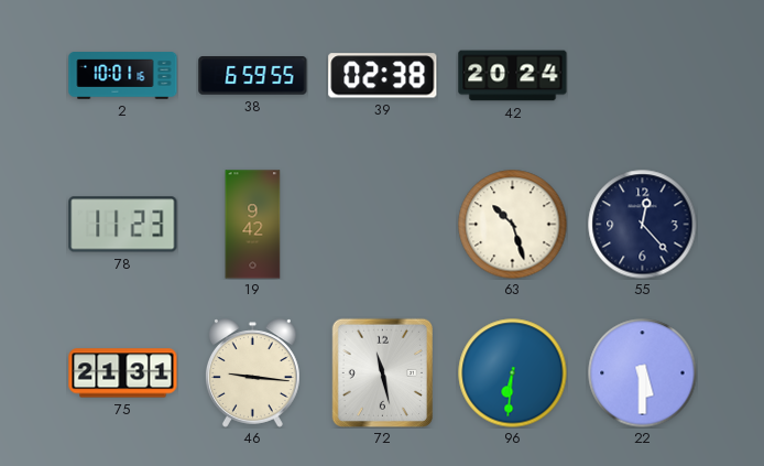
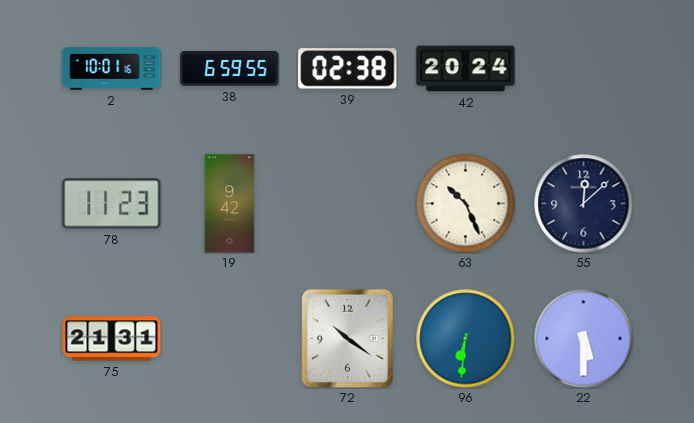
63: 10:27 -> 10:26
55: 12:23 -> 12:08
46: 9:16 -> none
72: 11:28 -> 10:21
